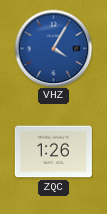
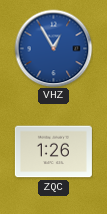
VHZ: 4:05 -> 12:55
